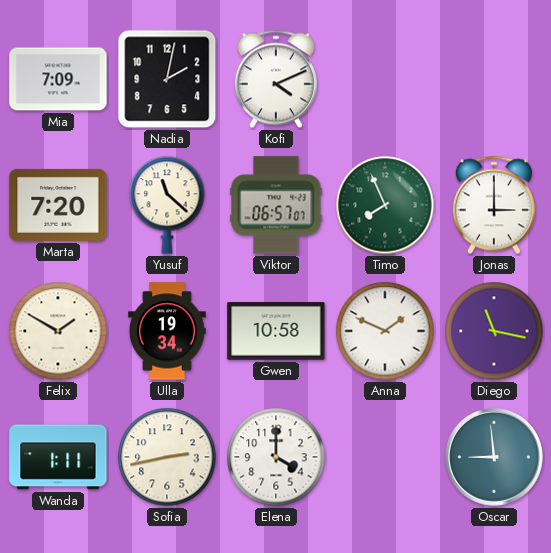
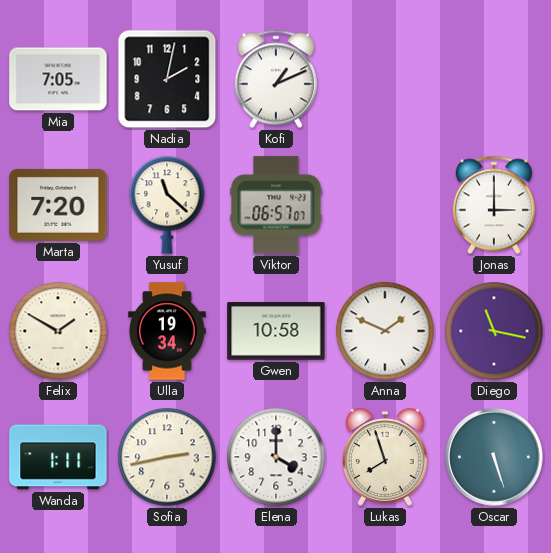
Mia: 7:09 -> 7:05
Kofi: 4:11 -> 1:11
Timo: 7:56 -> none
Lukas: none -> 7:57
Oscar: 8:59 -> 5:27
